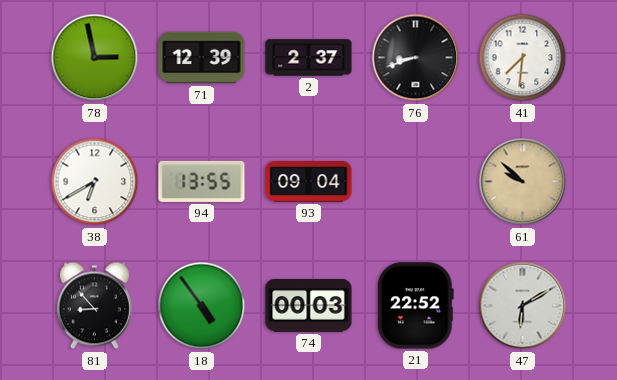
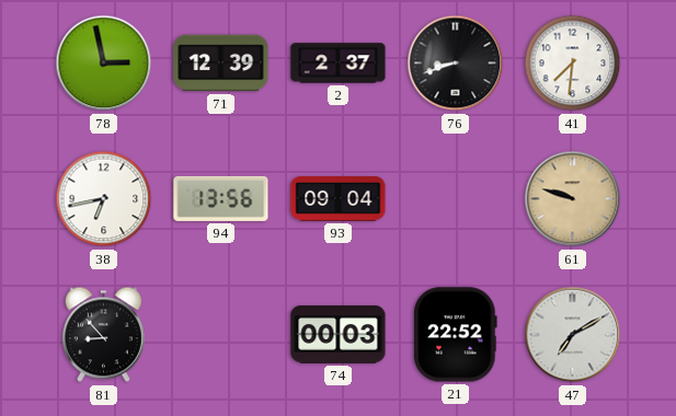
38: 6:40 -> 6:43
94: 13:55 -> 13:56
61: 9:52 -> 9:48
18: 4:54 -> none
47: 6:10 -> 7:10
